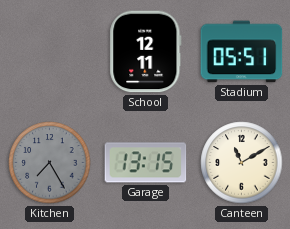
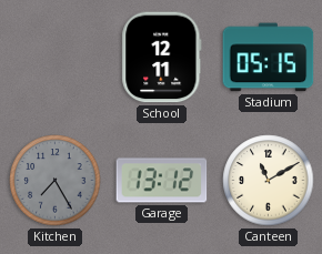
Stadium: 05:51 -> 05:15
Garage: 13:15 -> 13:12
